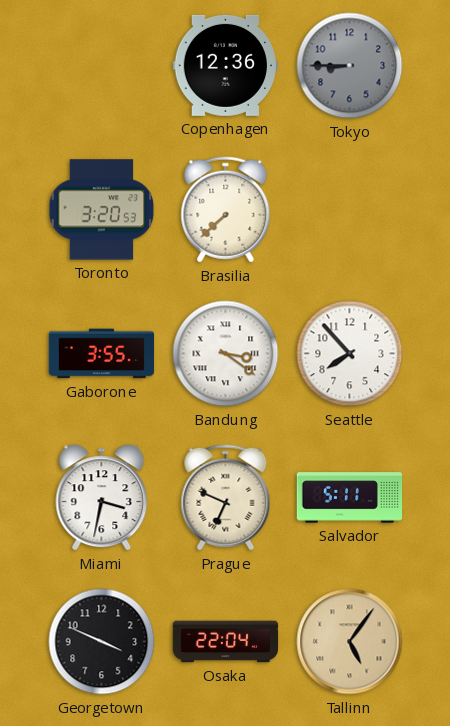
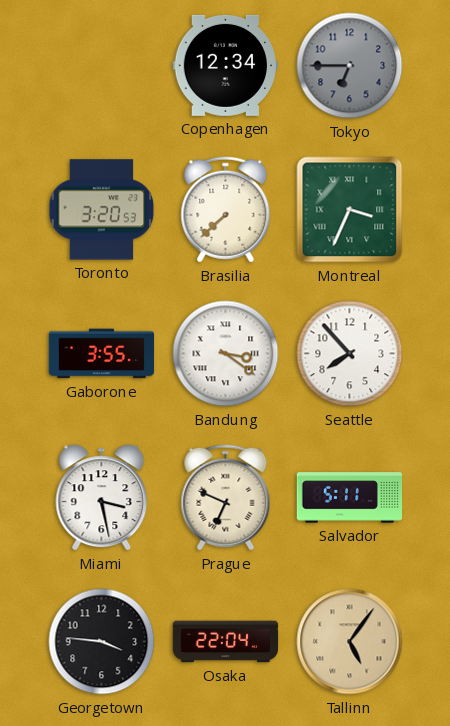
Copenhagen: 12:36 -> 12:34
Tokyo: 8:45 -> 6:45
Montreal: none -> 3:34
Miami: 3:32 -> 3:28
Georgetown: 3:49 -> 3:46
